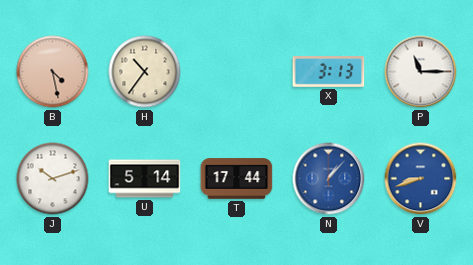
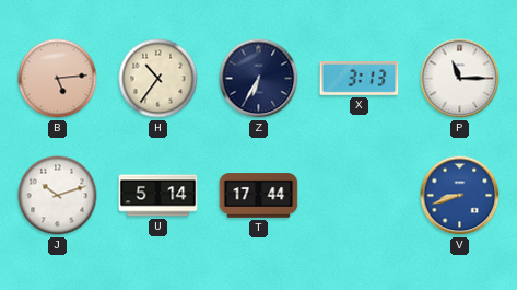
B: 4:28 -> 5:14
Z: none -> 6:35
N: 1:07 -> none
